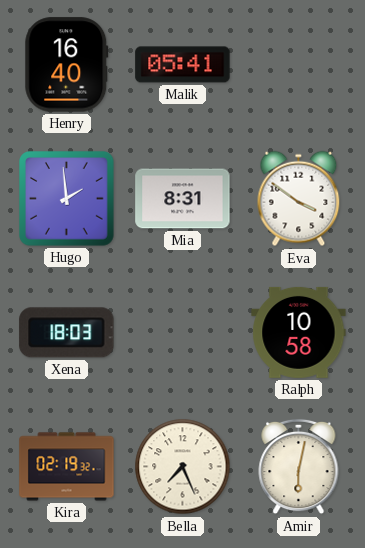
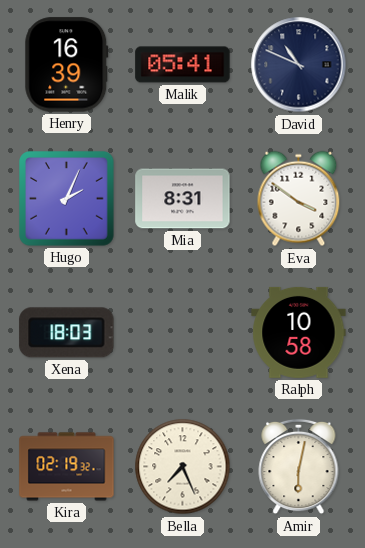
Henry: 16:40 -> 16:39
David: none -> 10:49
Hugo: 1:59 -> 2:04
